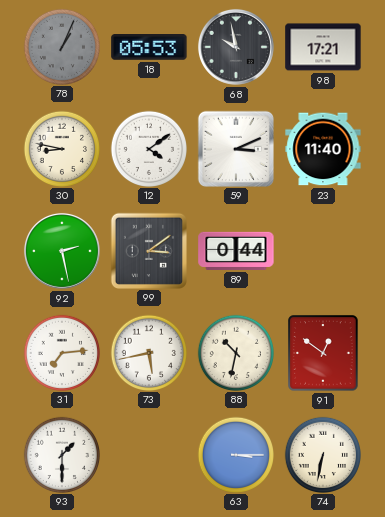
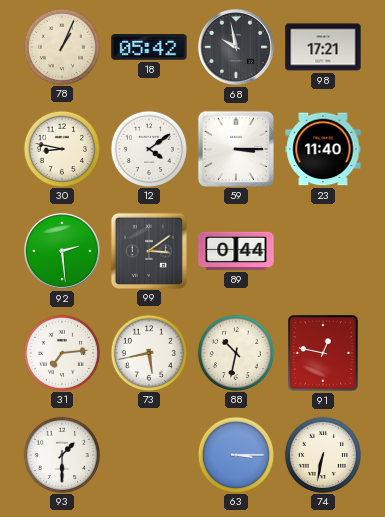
78 dial: grey -> cream
18: 05:53 -> 05:42
59: 3:11 -> 3:15
92: 2:28 -> 2:29
91: 12:51 -> 12:47
